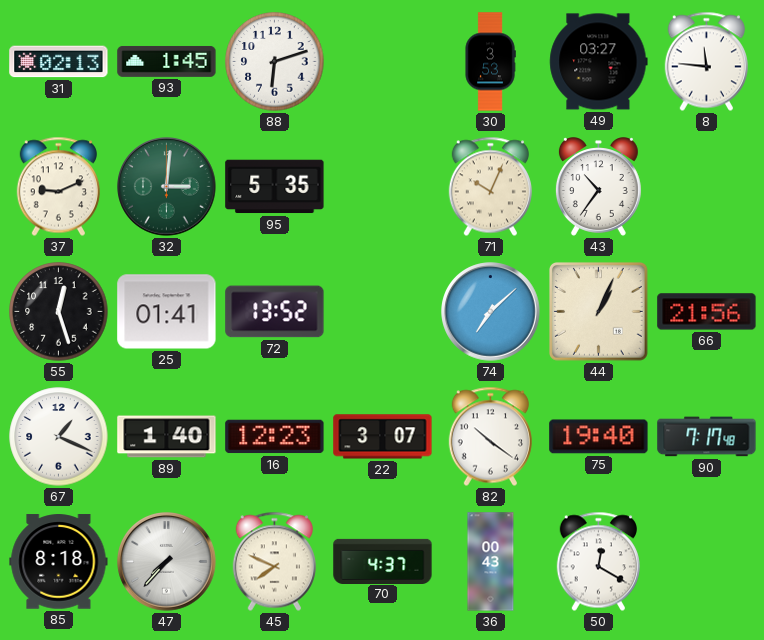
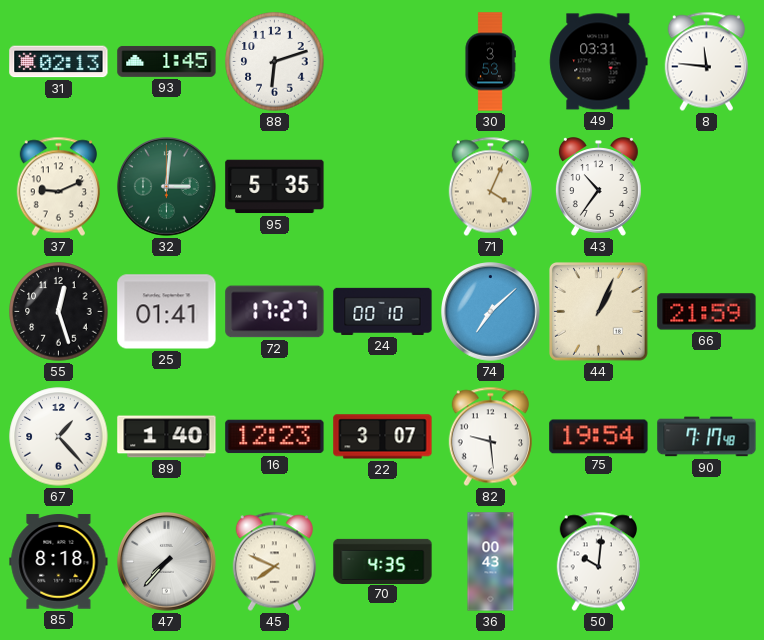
49: 03:27 -> 03:31
71: 10:04 -> 4:04
72: 13:52 -> 17:27
24: none -> 00:10
66: 21:56 -> 21:59
67: 1:19 -> 1:23
82: 10:21 -> 9:29
75: 19:40 -> 19:54
70: 4:37 -> 4:35
50: 12:20 -> 10:01
